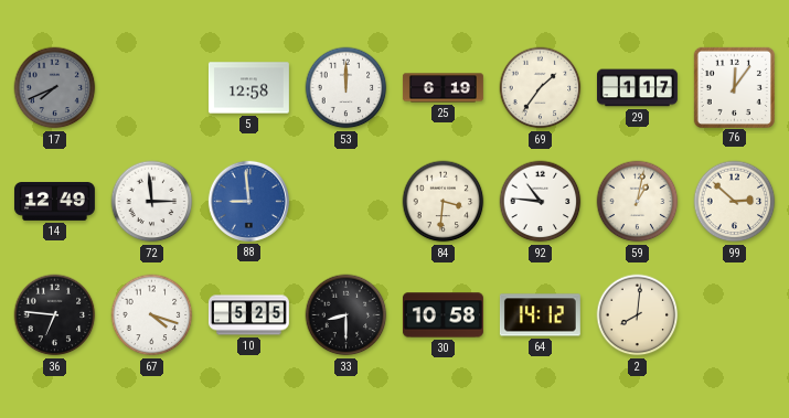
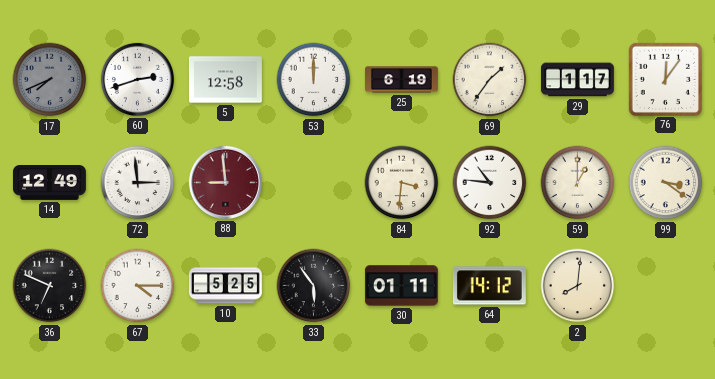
60: none -> 2:42
88 dial: blue -> burgundy
59: 1:02 -> 1:00
99: 2:52 -> 3:21
36: 6:46 -> 6:49
67: 4:18 -> 4:15
33: 8:30 -> 5:54
30: 10:58 -> 01:11
